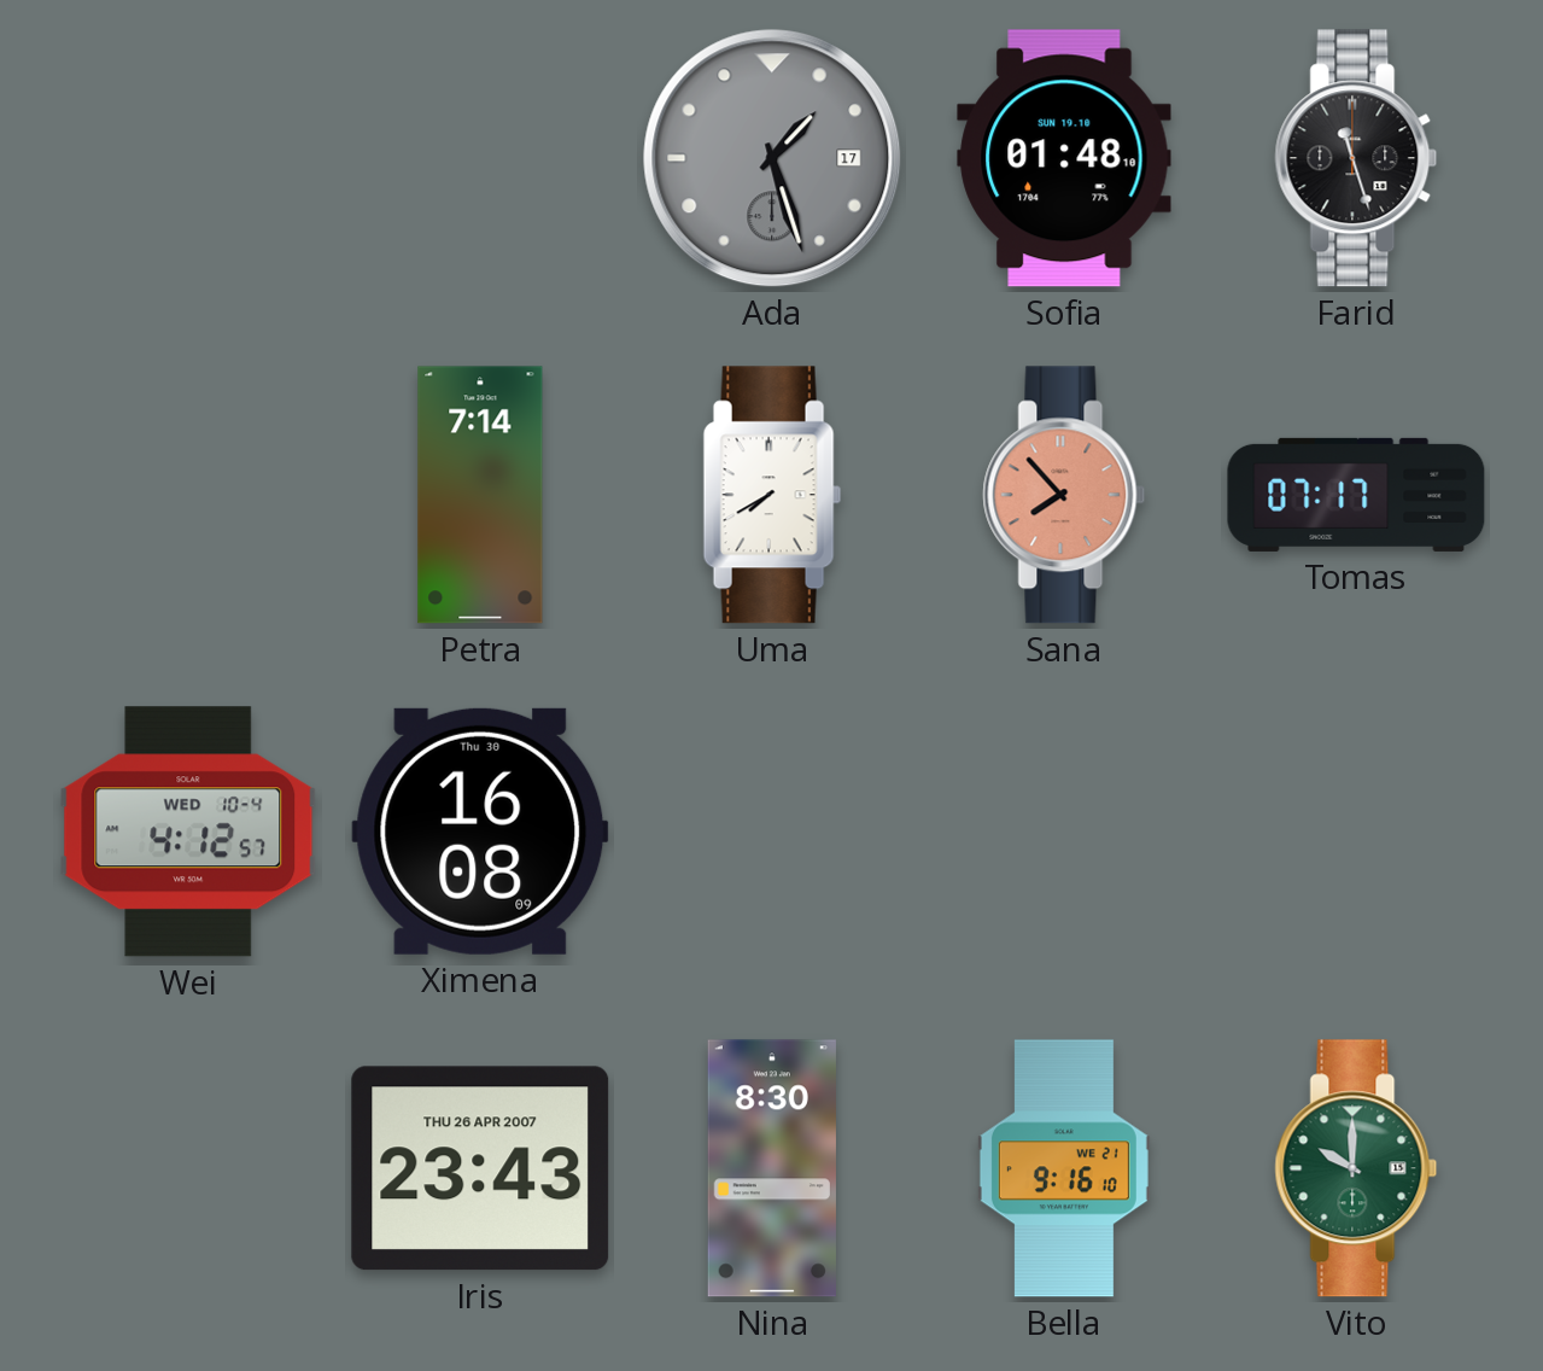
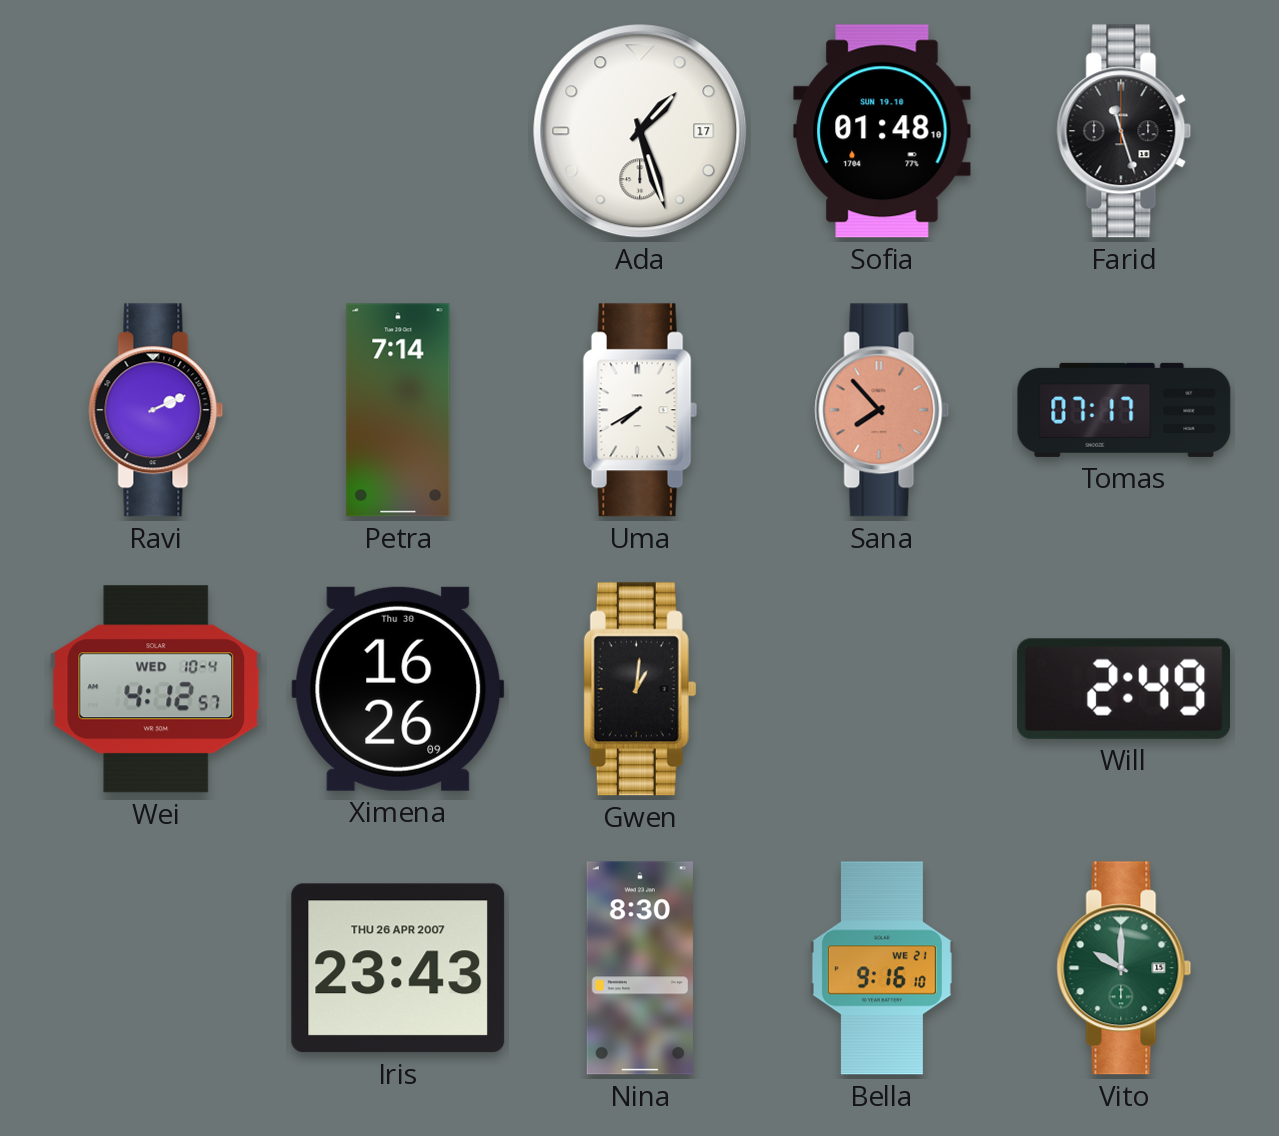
Ada dial: grey -> white
Ravi: none -> 2:11
Ximena: 16:08 -> 16:26
Gwen: none -> 1:01
Will: none -> 2:49
